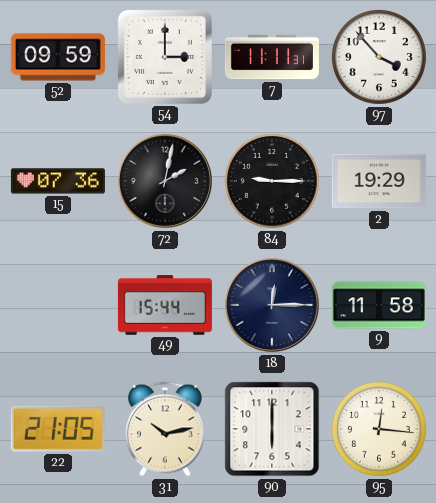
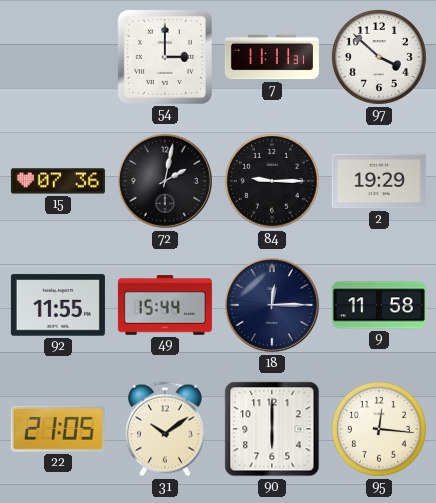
52: 09:59 -> none
97: 3:53 -> 3:52
92: none -> 11:55
31: 10:13 -> 10:09
